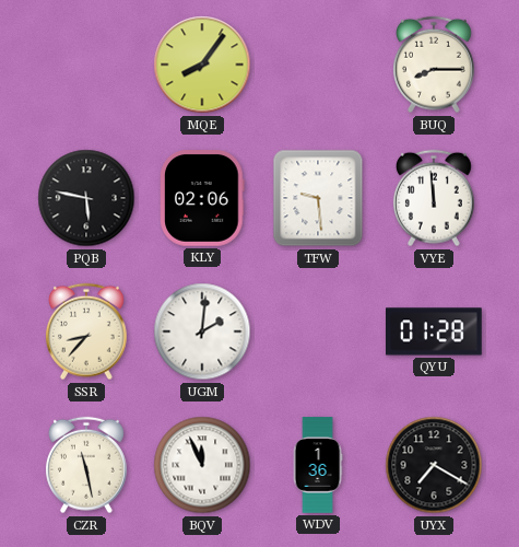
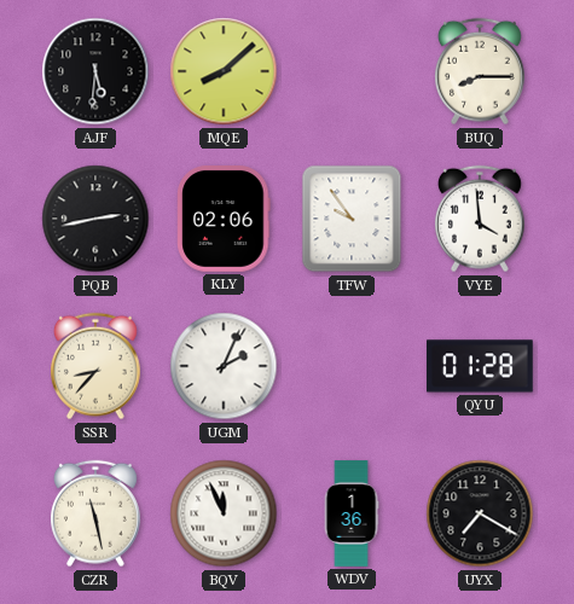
AJF: none -> 5:31
MQE: 8:06 -> 8:08
PQB: 5:47 -> 2:43
TFW: 9:29 -> 9:54
VYE: 11:59 -> 3:59
UGM: 2:01 -> 2:04
